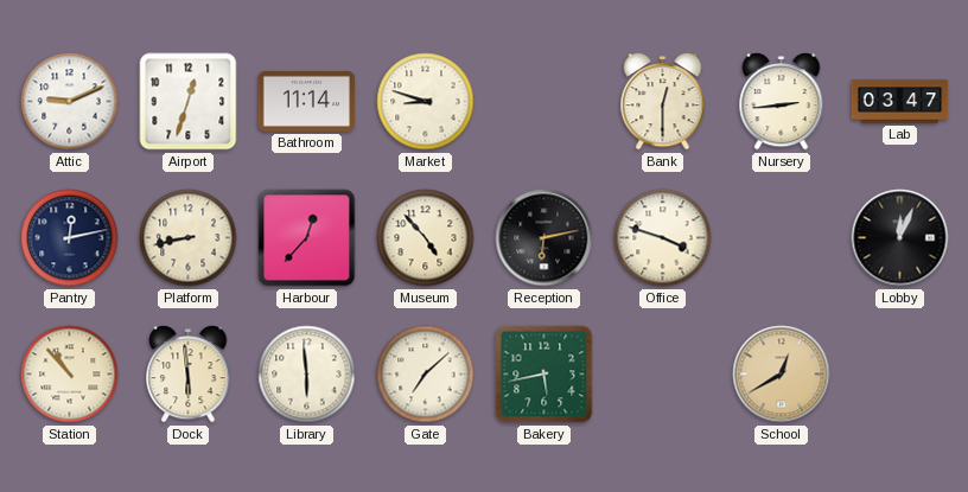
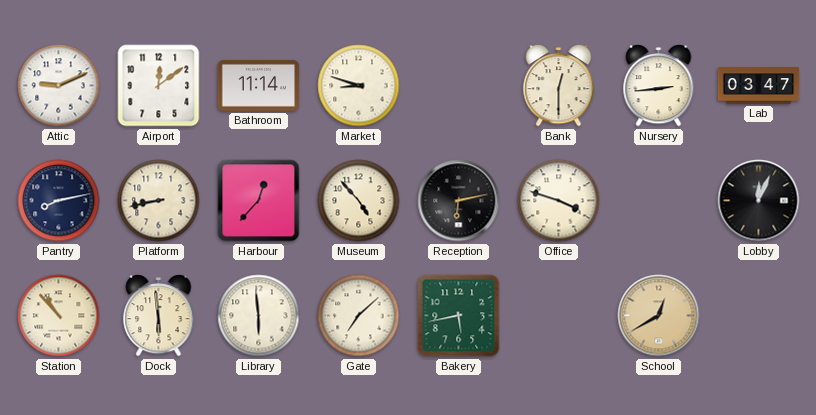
Airport: 12:33 -> 12:09
Pantry: 12:13 -> 8:13
